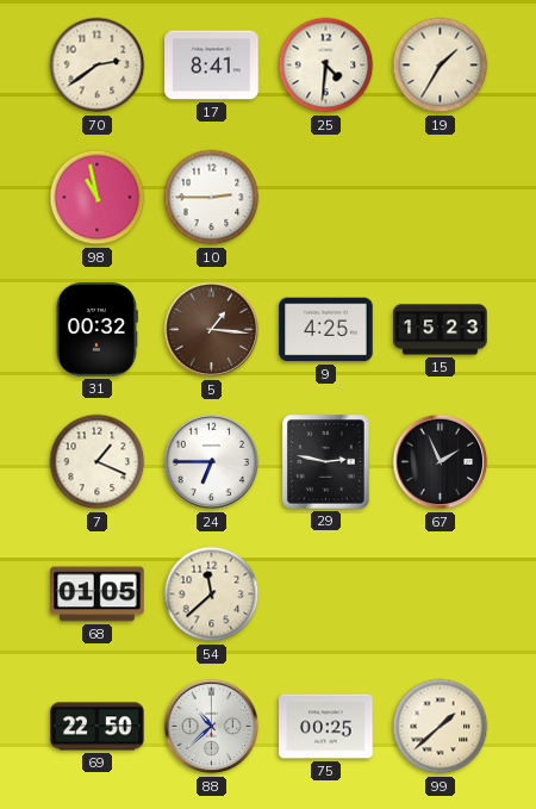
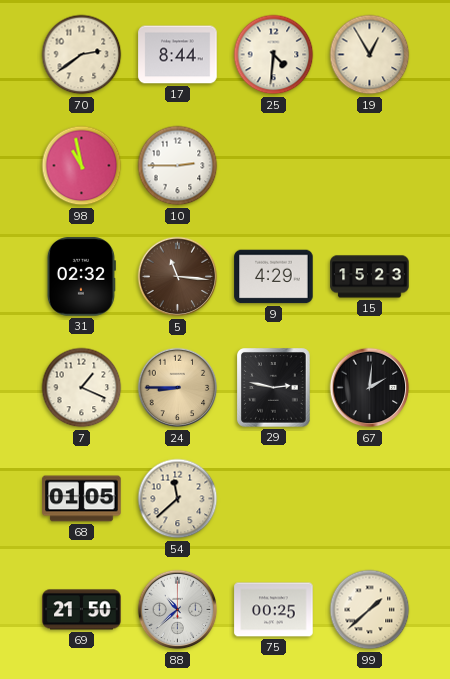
17: 8:41 -> 8:44
19: 1:35 -> 12:55
31: 00:32 -> 02:32
5: 1:16 -> 11:16
9: 4:25 -> 4:29
24: 6:45 -> 8:45
24 dial: white -> champagne
67: 1:56 -> 2:01
69: 22:50 -> 21:50
